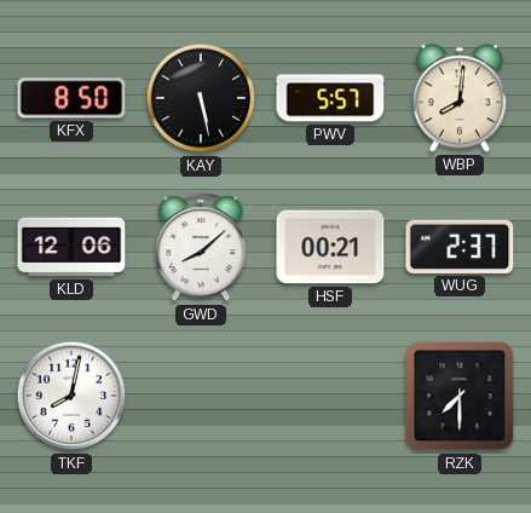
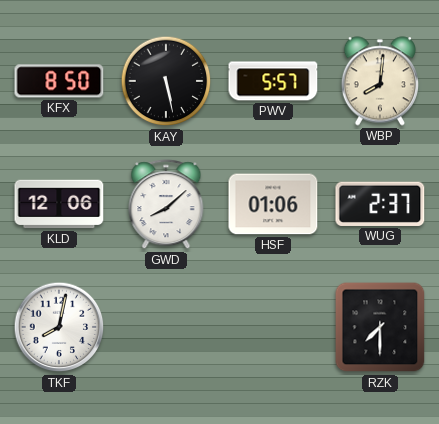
HSF: 00:21 -> 01:06
